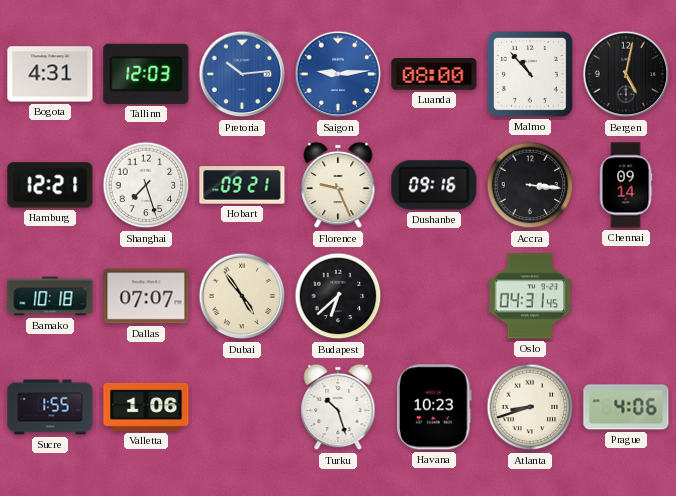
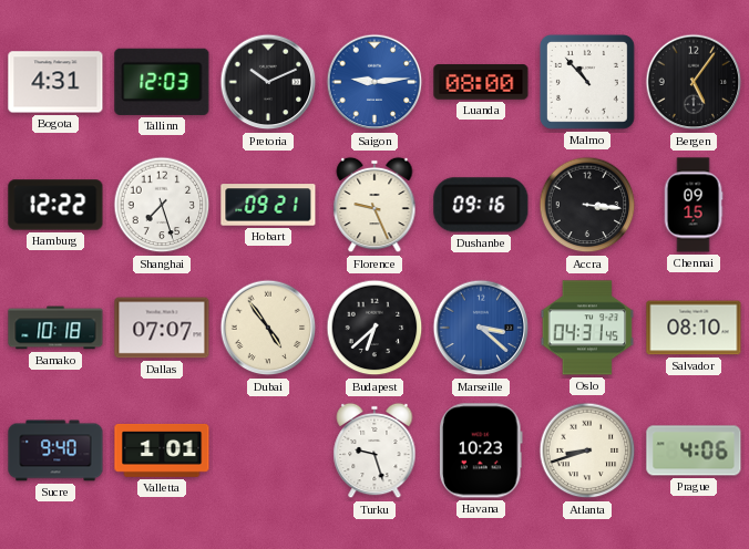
Pretoria: 10:14 -> 10:11
Pretoria dial: blue -> black
Bergen: 5:02 -> 5:06
Hamburg: 12:21 -> 12:22
Chennai: 09:14 -> 09:15
Marseille: none -> 3:22
Salvador: none -> 08:10
Sucre: 1:55 -> 9:40
Valletta: 1:06 -> 1:01
Turku: 10:27 -> 9:27
